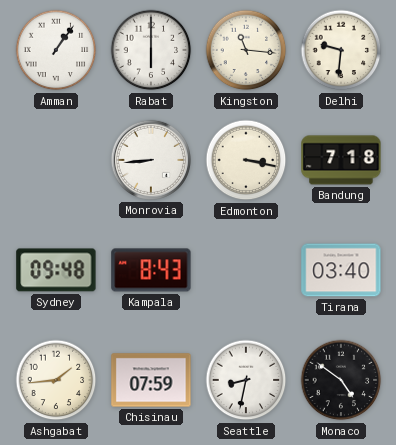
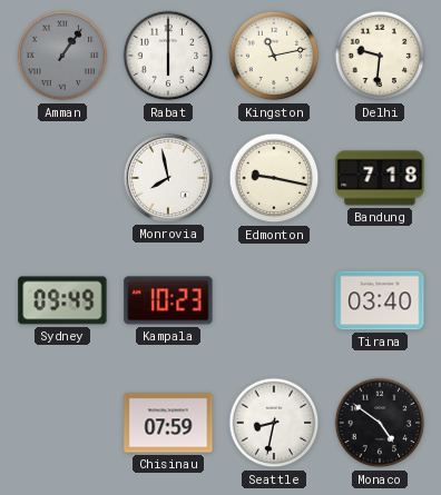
Amman dial: white -> grey
Kingston: 11:16 -> 11:13
Monrovia: 8:44 -> 7:58
Edmonton: 3:17 -> 9:17
Sydney: 09:48 -> 09:49
Kampala: 8:43 -> 10:23
Ashgabat: 1:44 -> none
